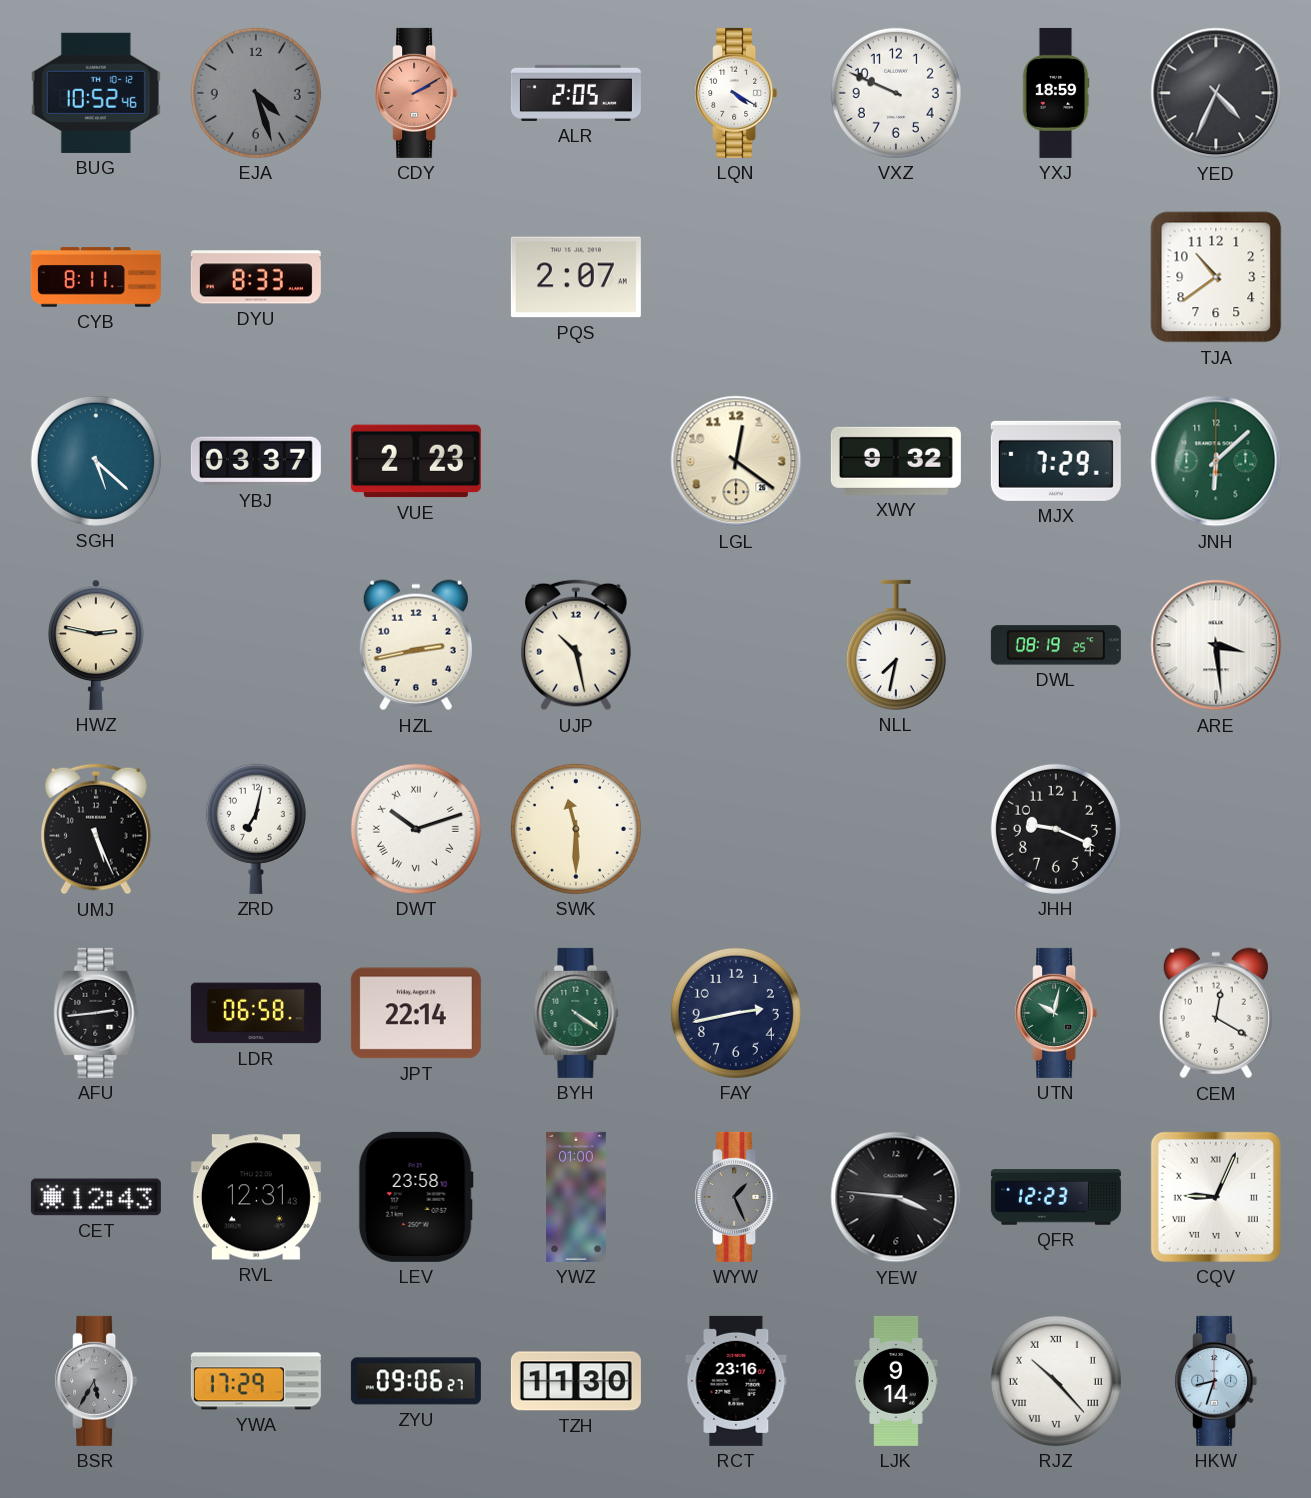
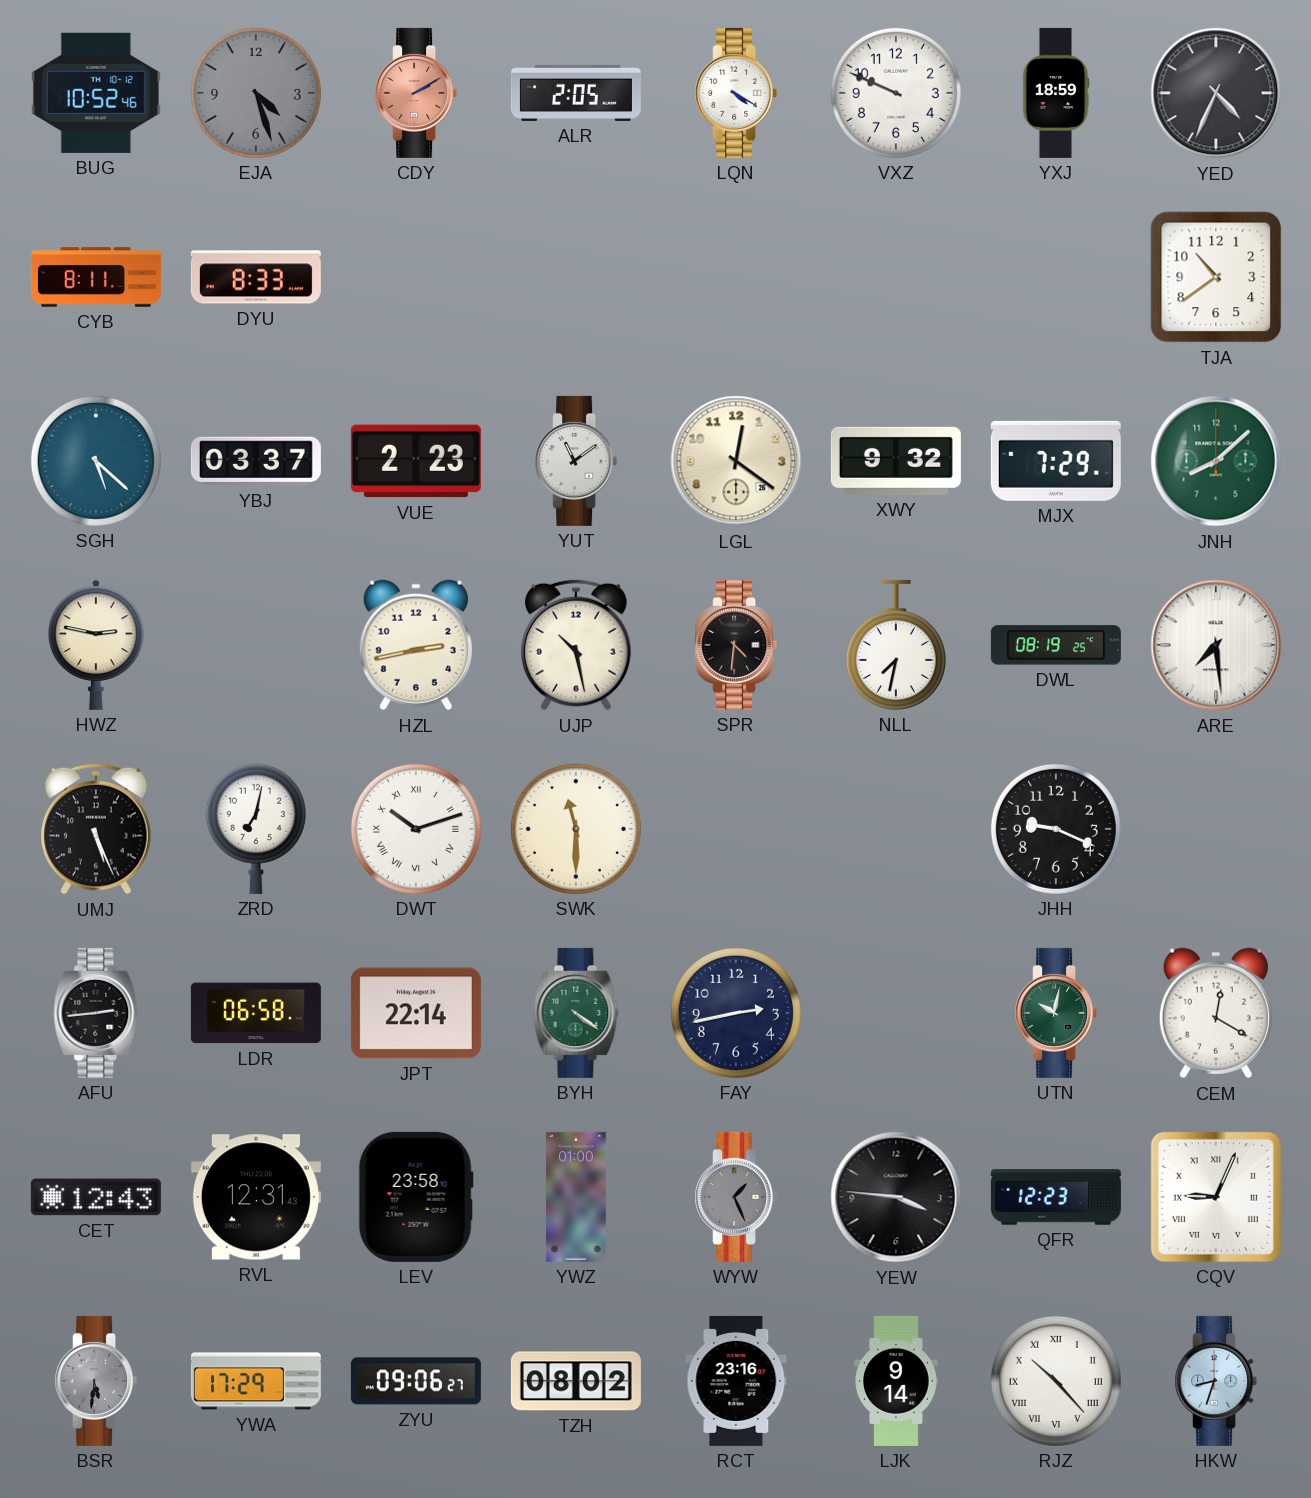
PQS: 2:07 -> none
YUT: none -> 11:09
JNH: 6:08 -> 8:08
SPR: none -> 4:31
ARE: 3:29 -> 7:29
BSR: 5:35 -> 5:31
TZH: 11:30 -> 08:02
